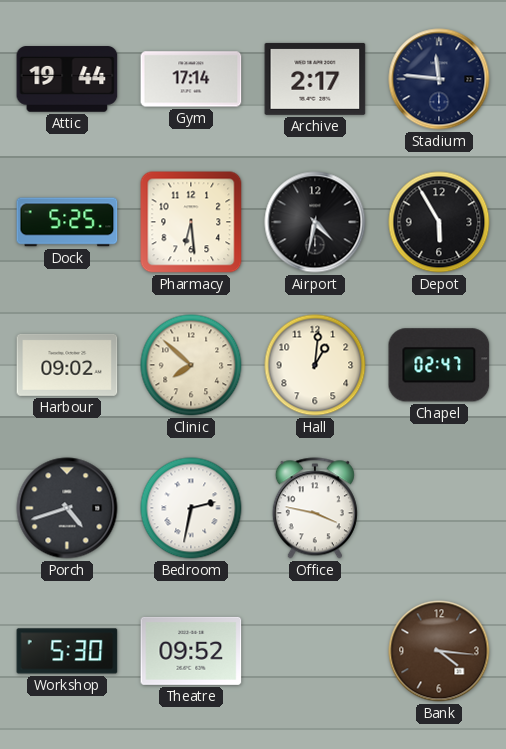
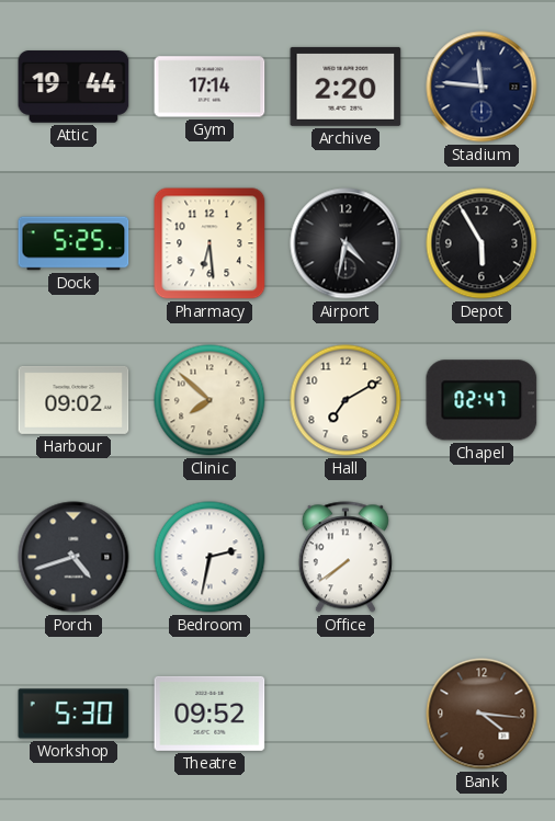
Archive: 2:17 -> 2:20
Hall: 1:01 -> 7:10
Office: 3:47 -> 7:39
